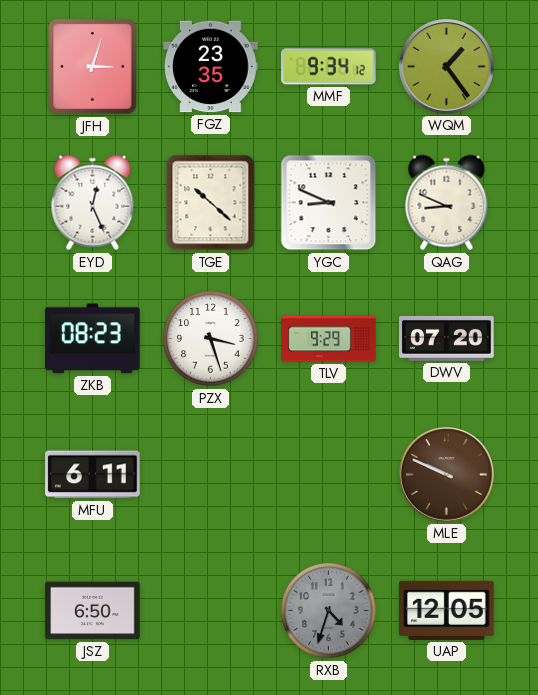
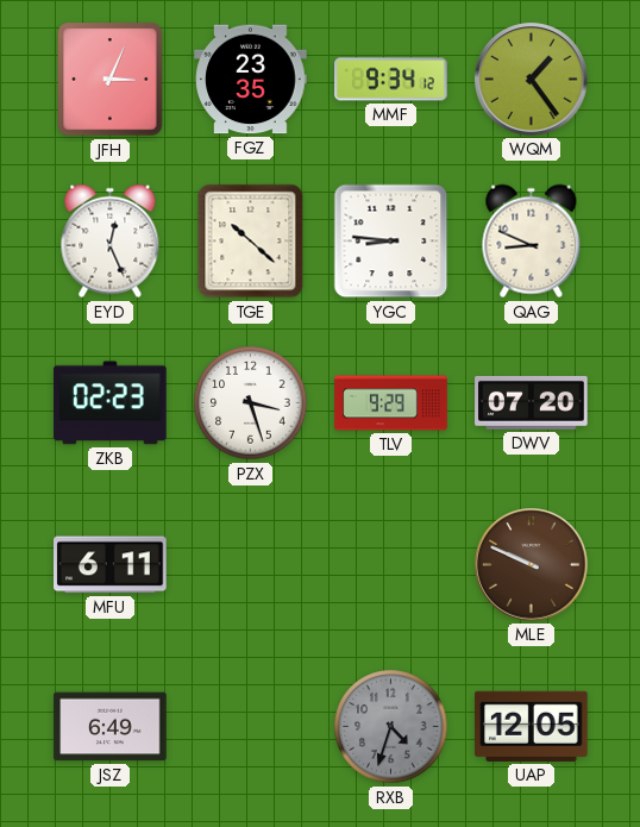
JFH: 3:03 -> 3:04
YGC: 8:49 -> 8:46
ZKB: 08:23 -> 02:23
JSZ: 6:50 -> 6:49
